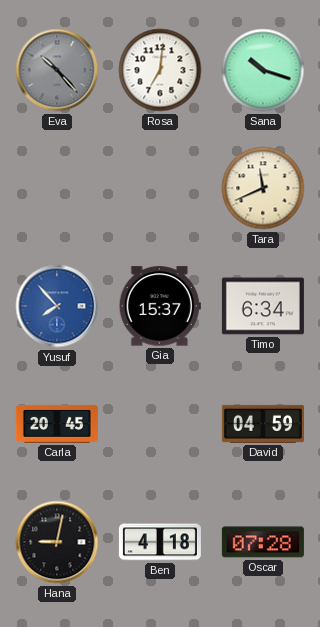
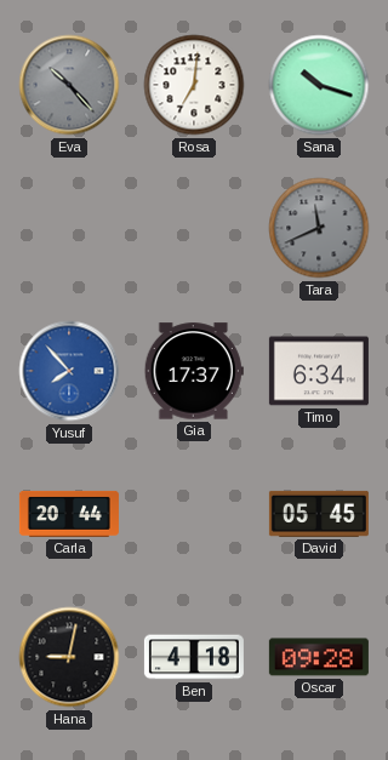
Tara dial: cream -> grey
Gia: 15:37 -> 17:37
Carla: 20:45 -> 20:44
David: 04:59 -> 05:45
Oscar: 07:28 -> 09:28
